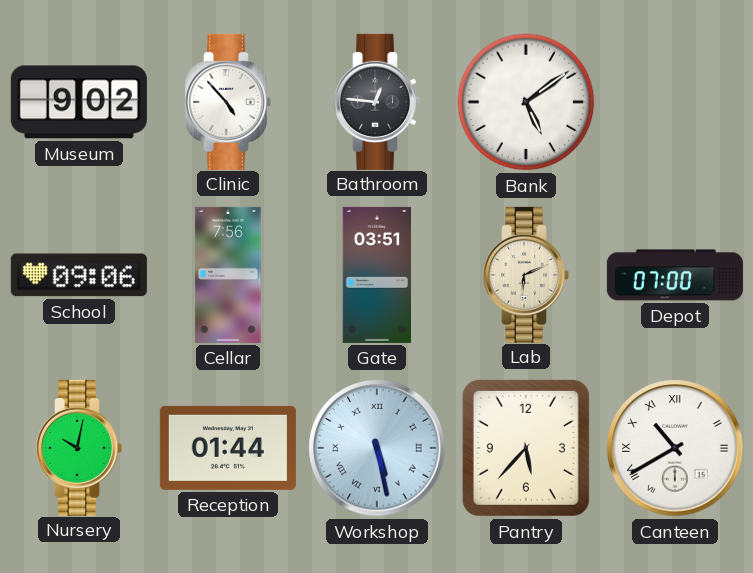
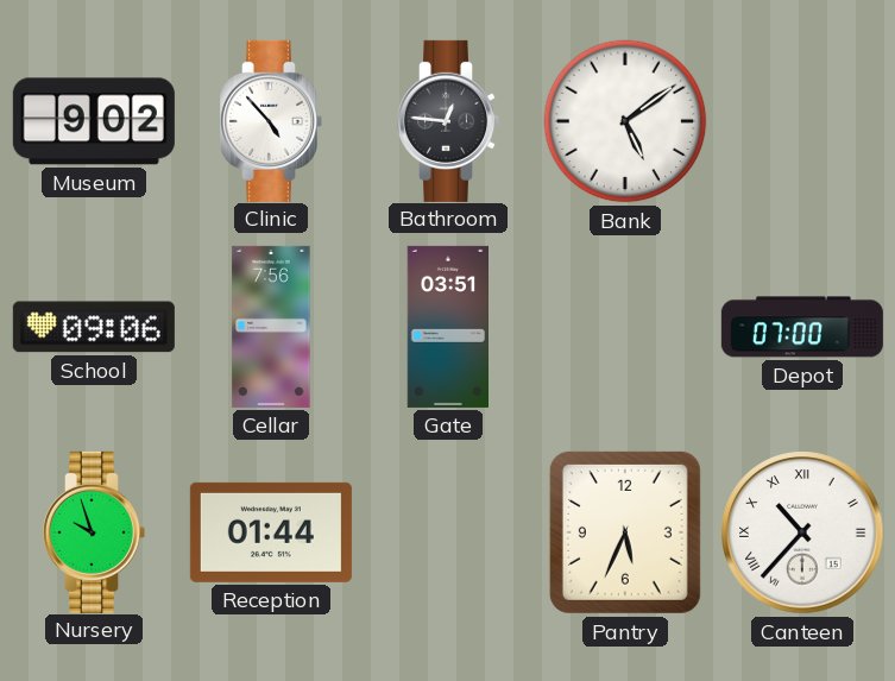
Lab: 6:11 -> none
Nursery: 10:02 -> 9:57
Workshop: 5:28 -> none
Pantry: 5:37 -> 5:34
Canteen: 10:40 -> 10:37
